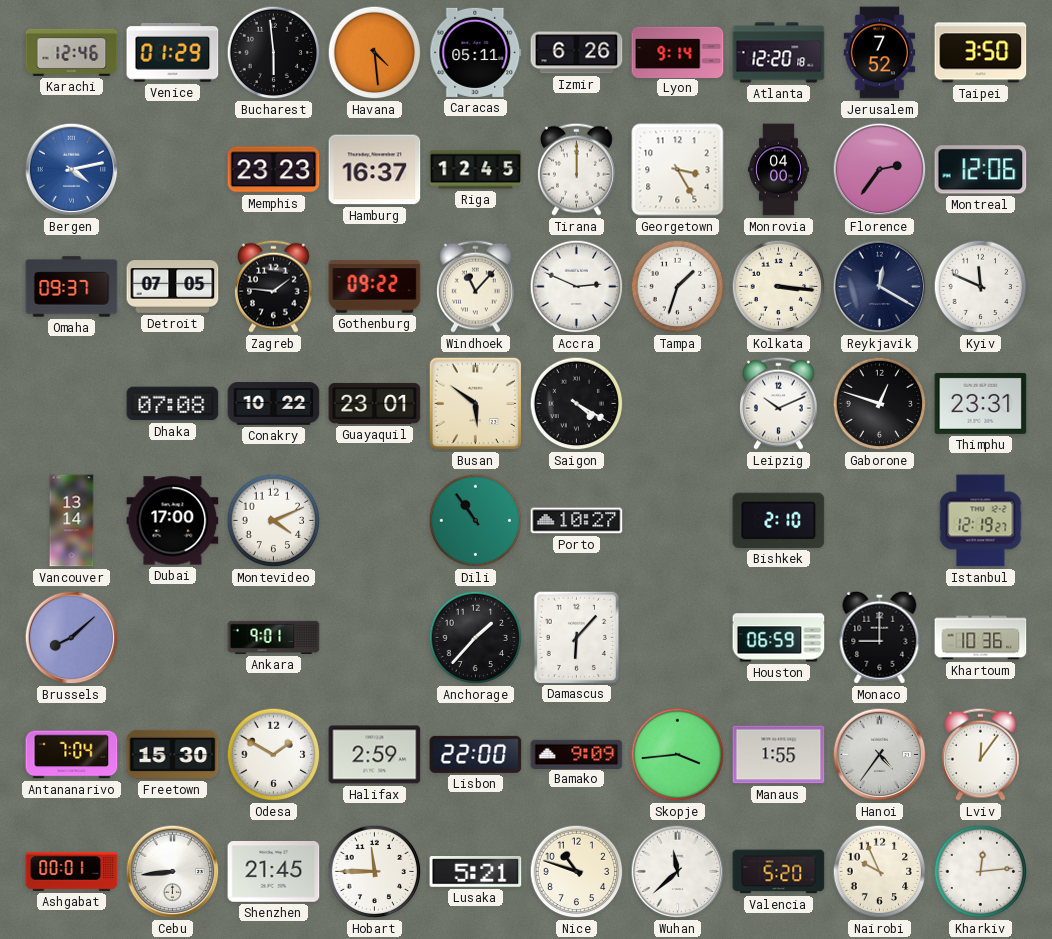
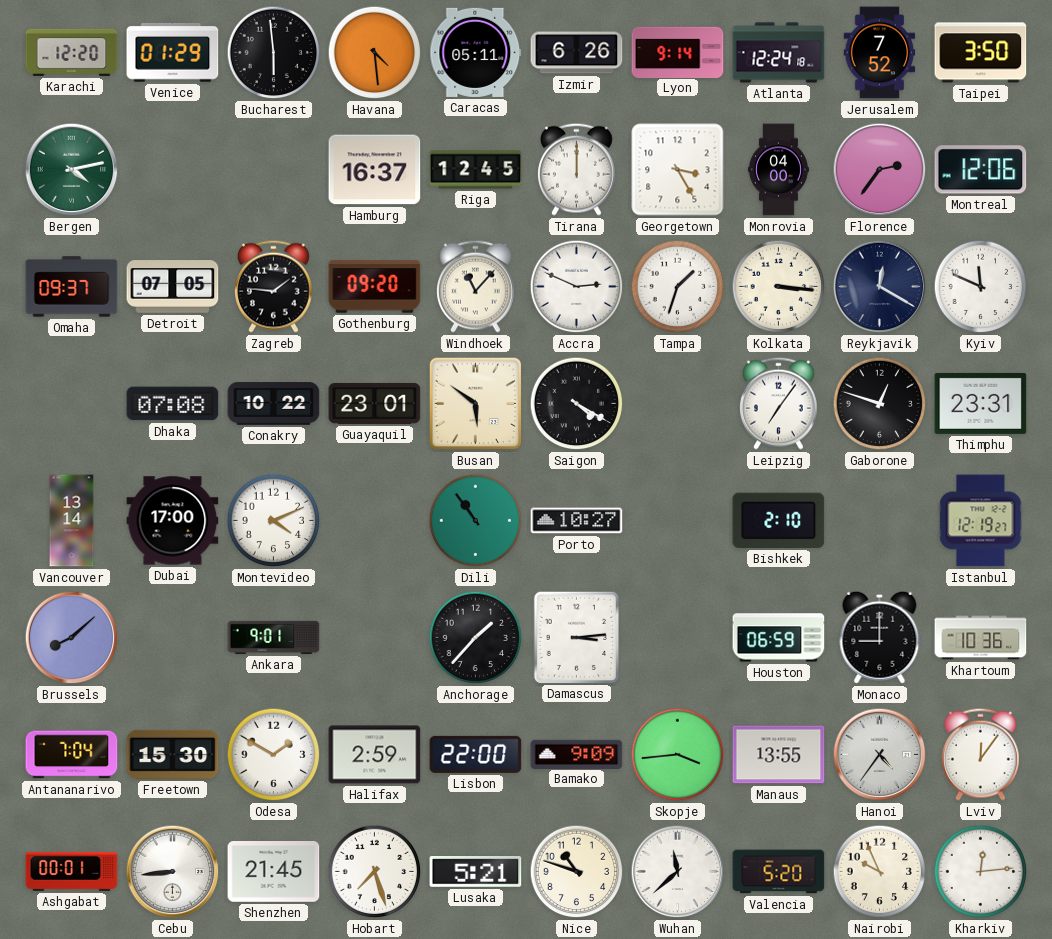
Karachi: 12:46 -> 12:20
Atlanta: 12:20 -> 12:24
Bergen dial: blue -> green
Memphis: 23:23 -> none
Gothenburg: 09:22 -> 09:20
Leipzig: 10:11 -> 7:06
Damascus: 6:07 -> 3:14
Manaus: 1:55 -> 13:55
Hobart: 11:45 -> 7:27
